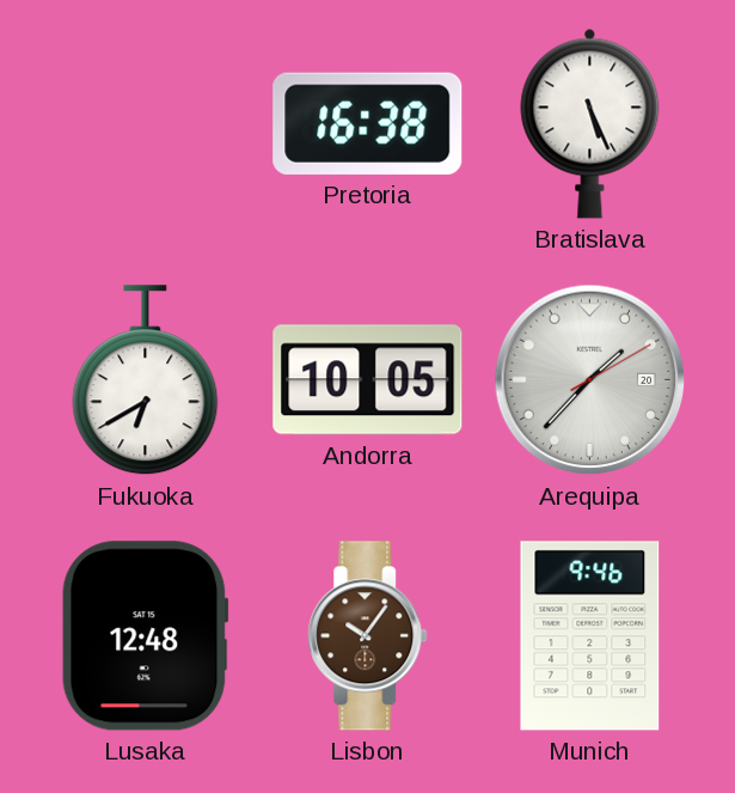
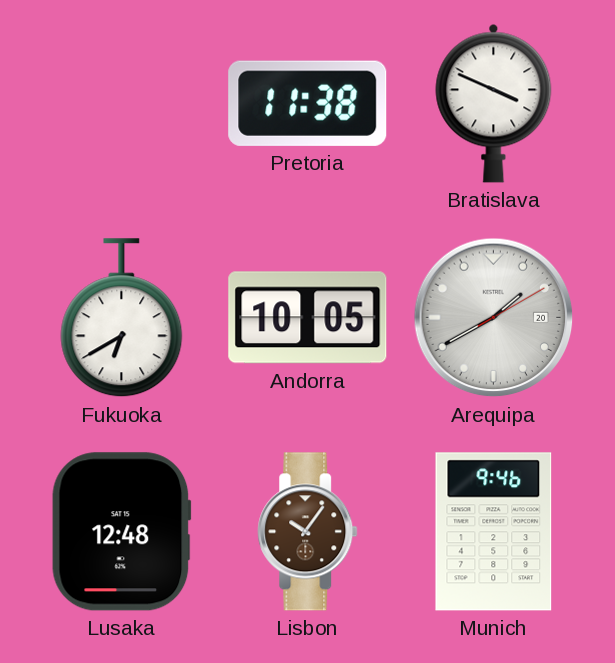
Pretoria: 16:38 -> 11:38
Bratislava: 5:26 -> 3:49
Arequipa: 1:37 -> 1:40
